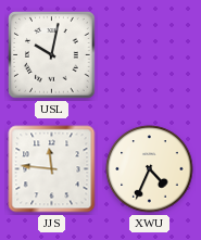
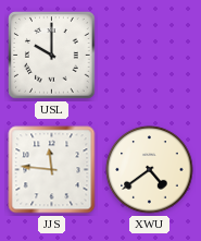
USL: 10:02 -> 10:00
XWU: 4:34 -> 4:39
